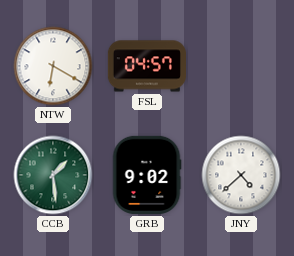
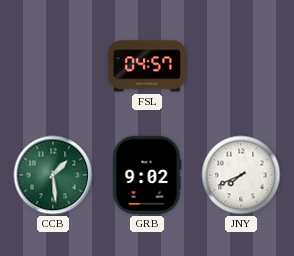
NTW: 6:20 -> none
JNY: 4:38 -> 7:41
